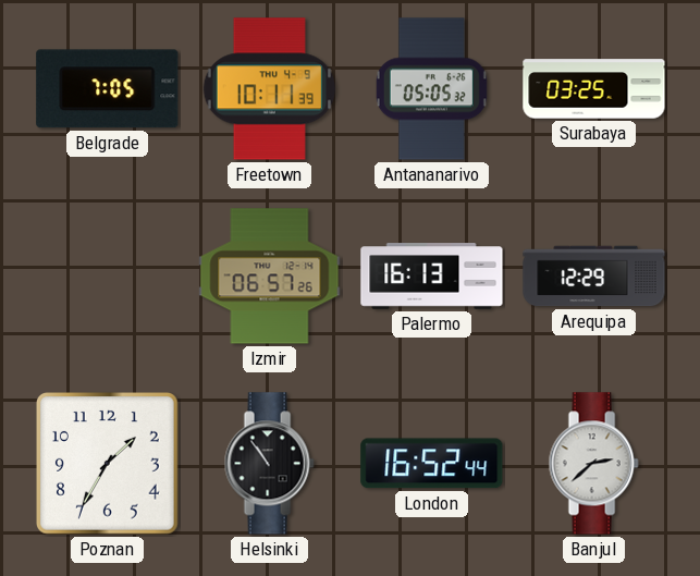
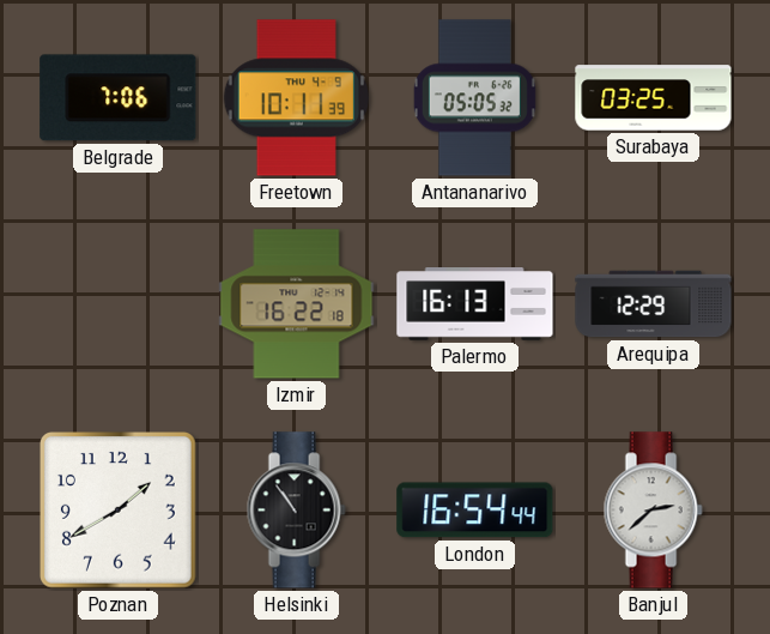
Belgrade: 7:05 -> 7:06
Izmir: 06:57 -> 16:22
Poznan: 1:35 -> 1:40
London: 16:52 -> 16:54
